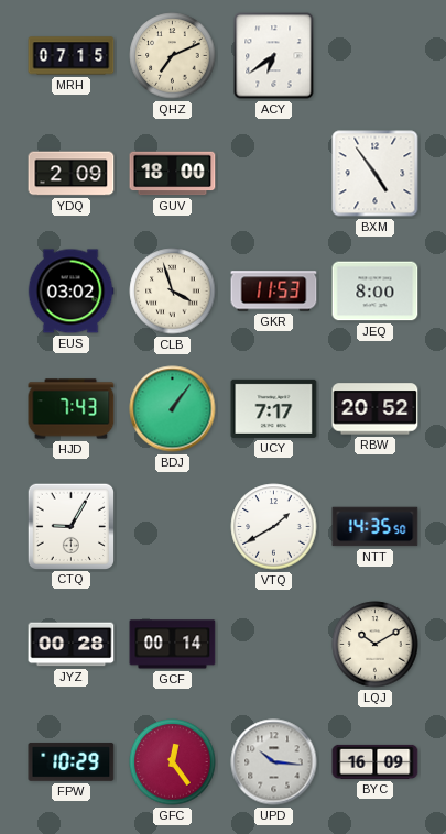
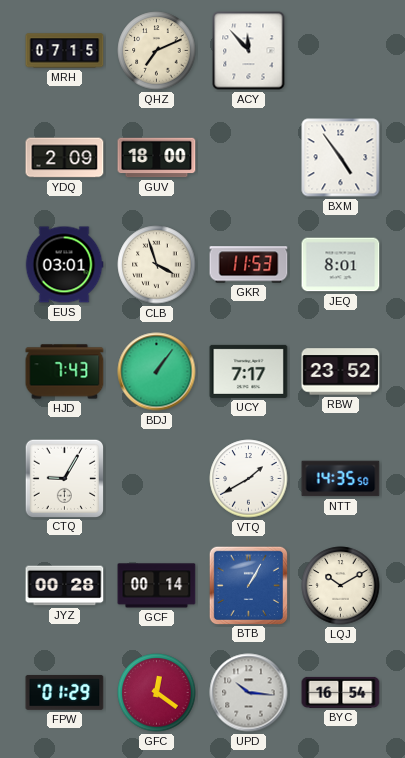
ACY: 6:39 -> 11:53
EUS: 03:02 -> 03:01
JEQ: 8:00 -> 8:01
RBW: 20:52 -> 23:52
BTB: none -> 1:05
FPW: 10:29 -> 01:29
GFC: 12:24 -> 12:21
BYC: 16:09 -> 16:54
